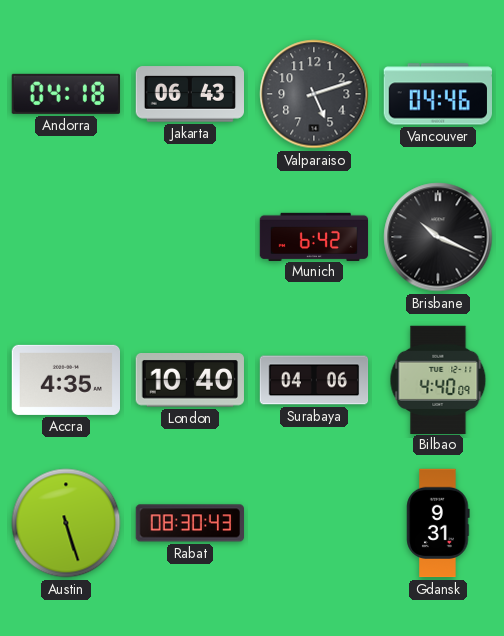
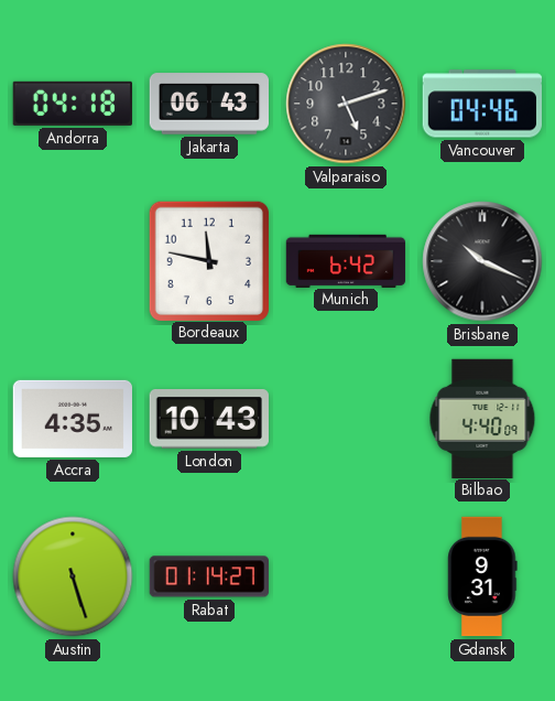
Bordeaux: none -> 11:47
London: 10:40 -> 10:43
Surabaya: 04:06 -> none
Rabat: 08:30 -> 01:14
